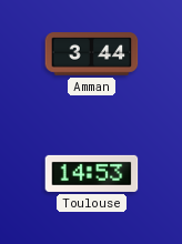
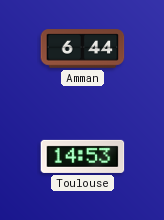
Amman: 3:44 -> 6:44
